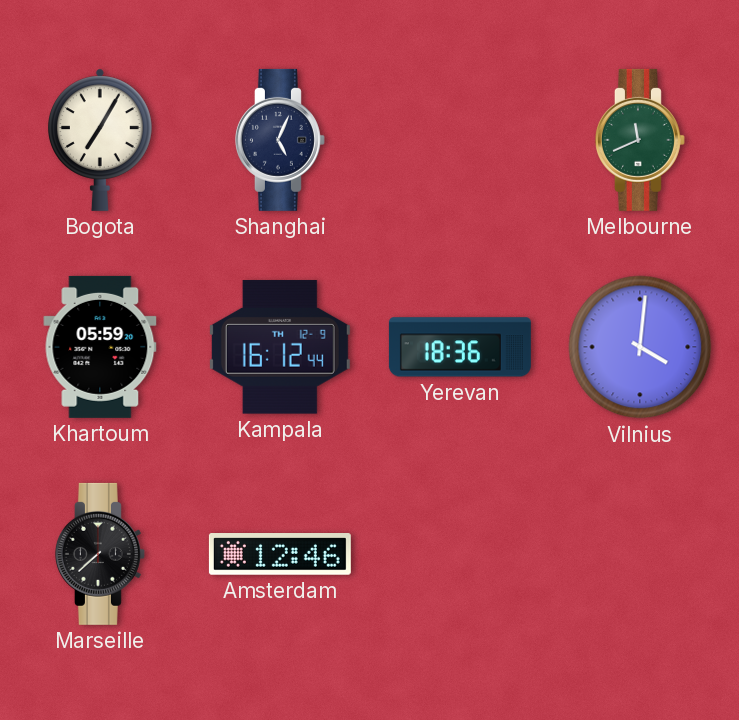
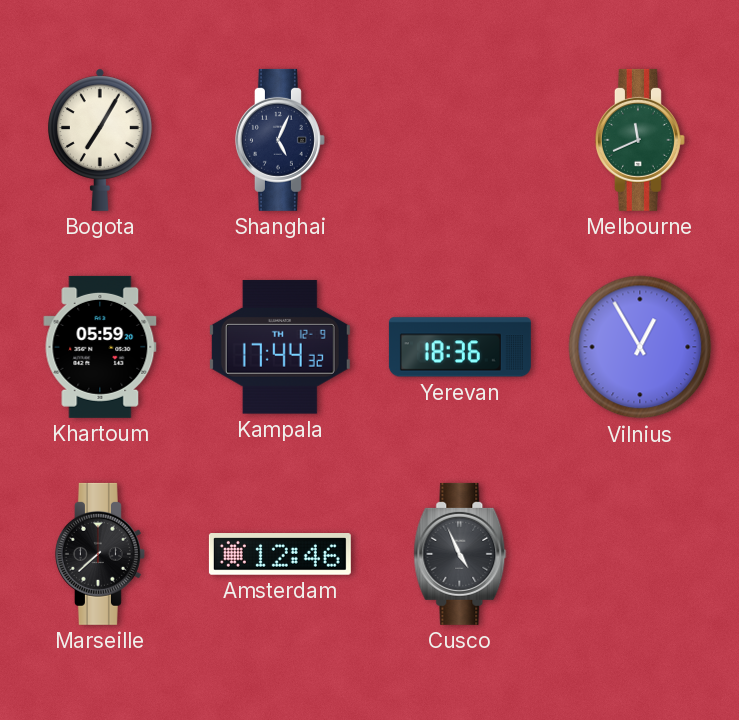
Kampala: 16:12 -> 17:44
Vilnius: 4:01 -> 12:55
Cusco: none -> 4:56
